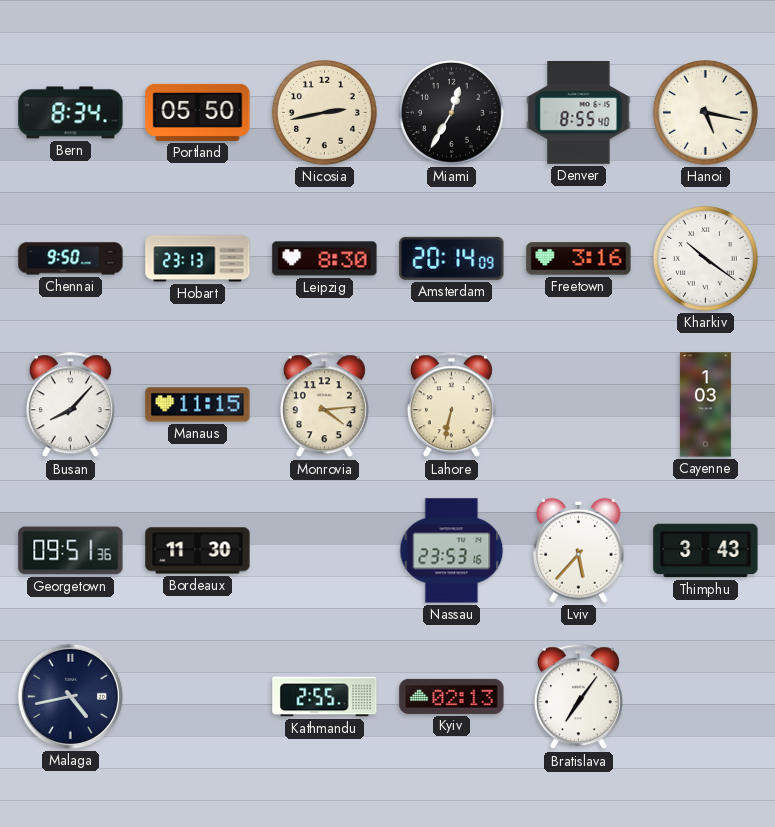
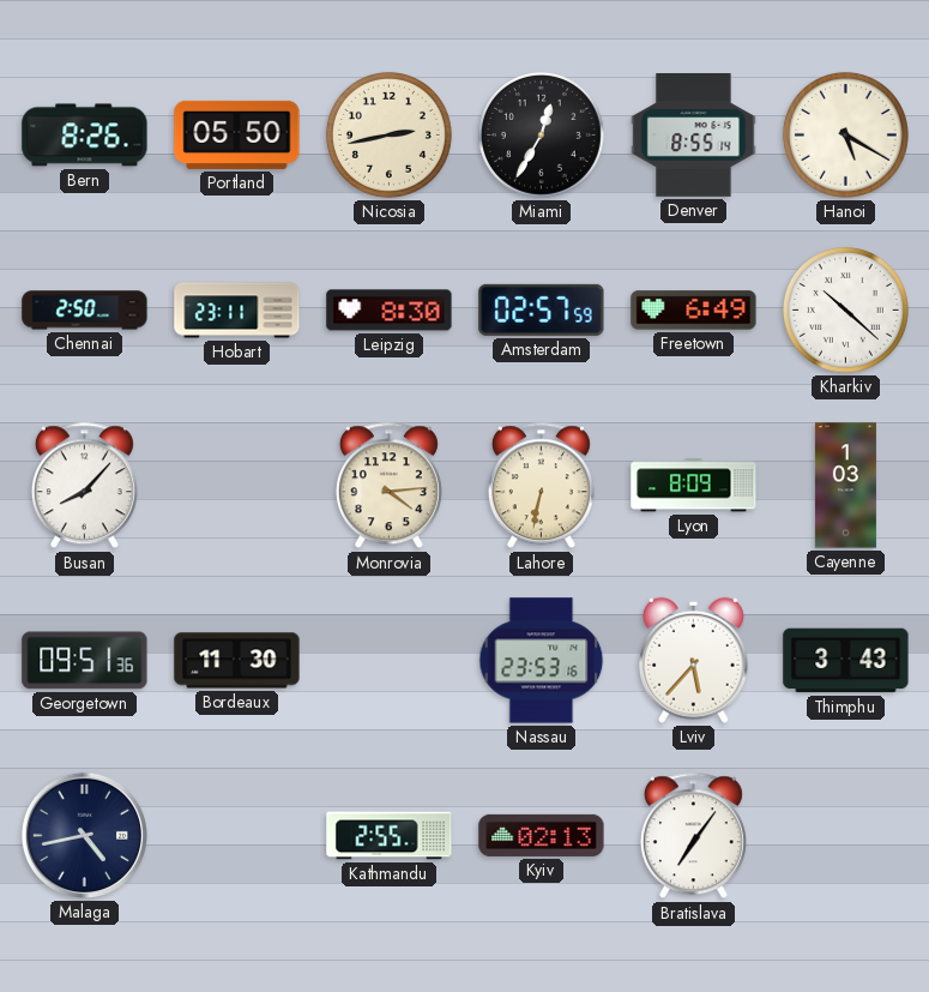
Bern: 8:34 -> 8:26
Denver: 8:55:40 -> 8:55:14
Hanoi: 5:17 -> 5:20
Chennai: 9:50 -> 2:50
Hobart: 23:13 -> 23:11
Amsterdam: 20:14 -> 02:57
Freetown: 3:16 -> 6:49
Kharkiv: 10:21 -> 10:22
Manaus: 11:15 -> none
Lyon: none -> 8:09
